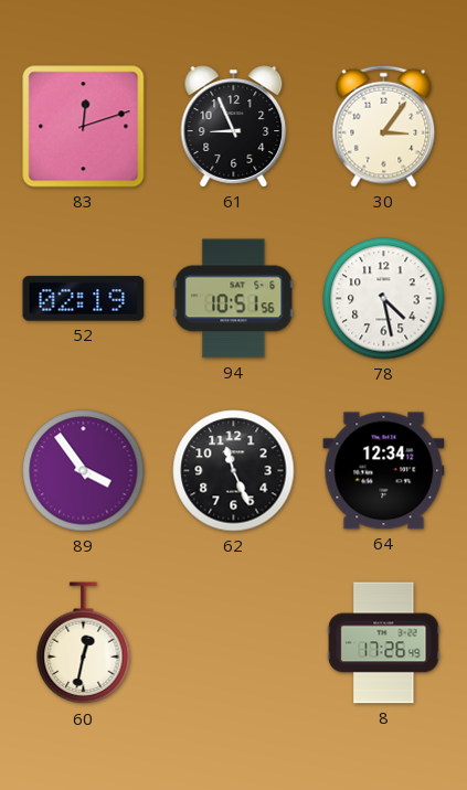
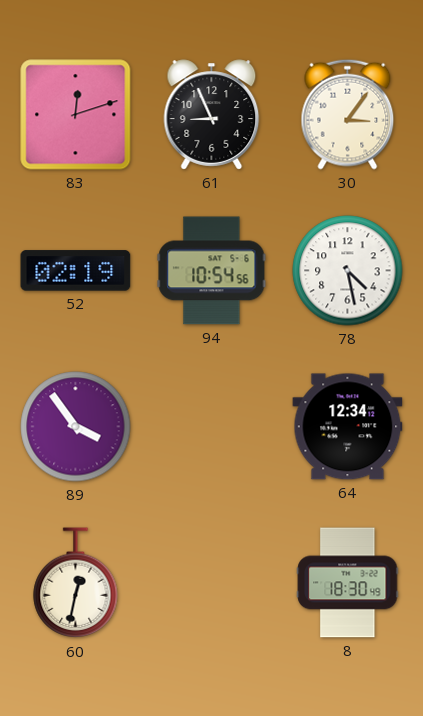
94: 10:51 -> 10:54
62: 11:26 -> none
8: 17:26 -> 18:30
